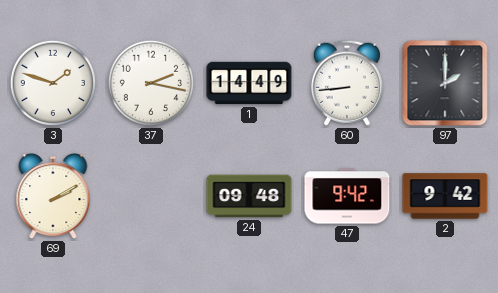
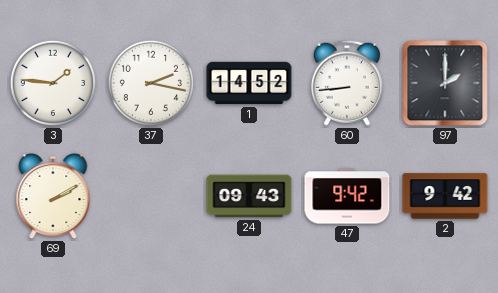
3: 1:48 -> 1:46
1: 14:49 -> 14:52
24: 09:48 -> 09:43
